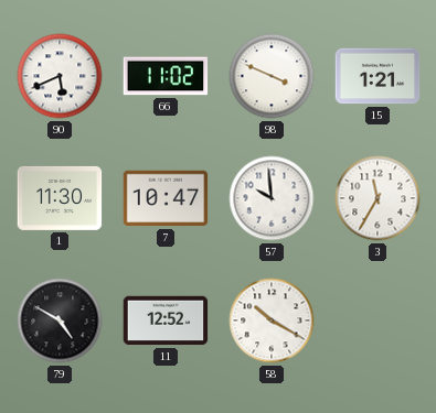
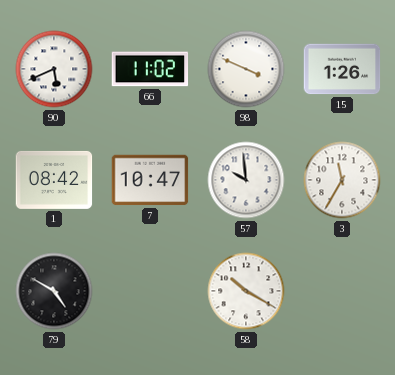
15: 1:21 -> 1:26
1: 11:30 -> 08:42
11: 12:52 -> none
